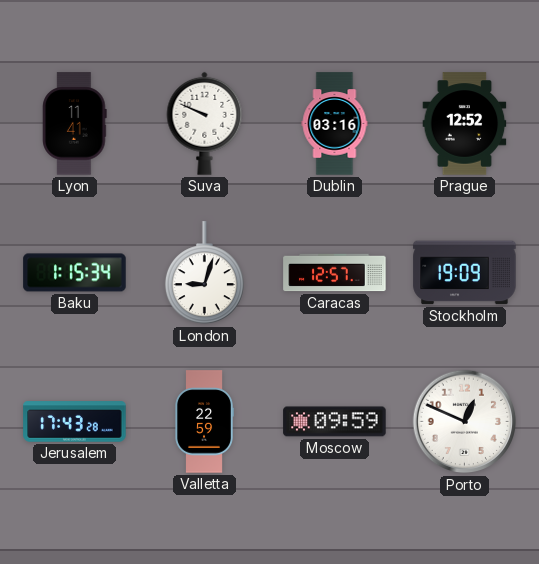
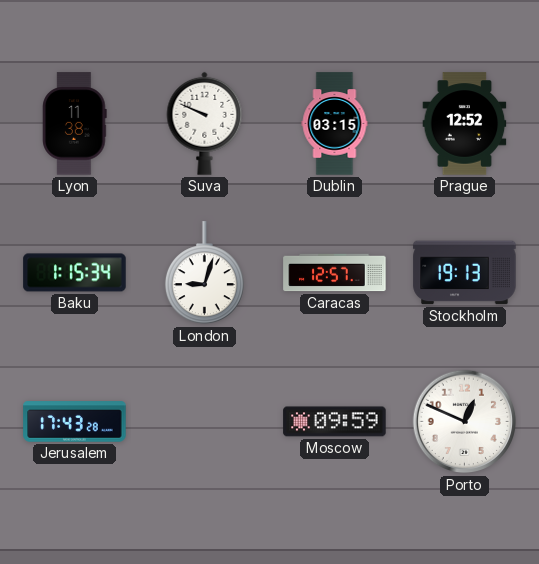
Lyon: 11:41 -> 11:38
Dublin: 03:16 -> 03:15
Stockholm: 19:09 -> 19:13
Valletta: 22:59 -> none
